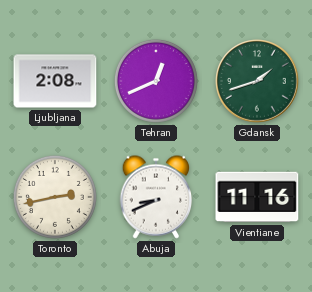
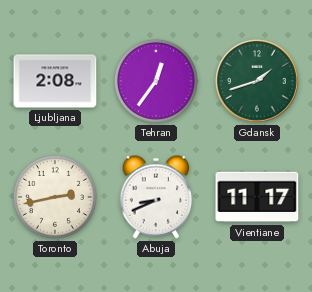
Tehran: 12:41 -> 12:36
Vientiane: 11:16 -> 11:17
